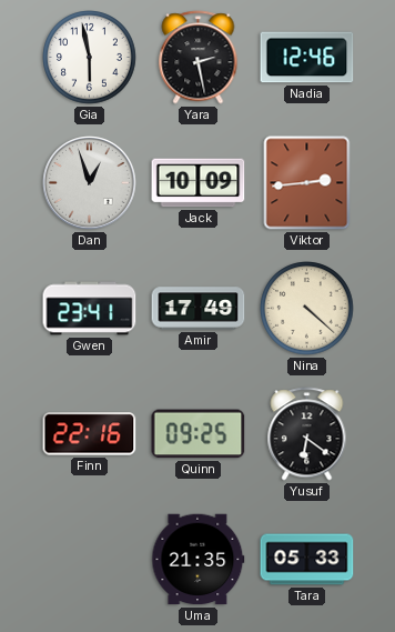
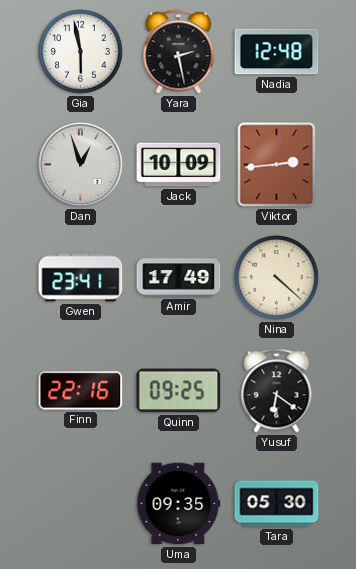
Nadia: 12:46 -> 12:48
Uma: 21:35 -> 09:35
Tara: 05:33 -> 05:30
